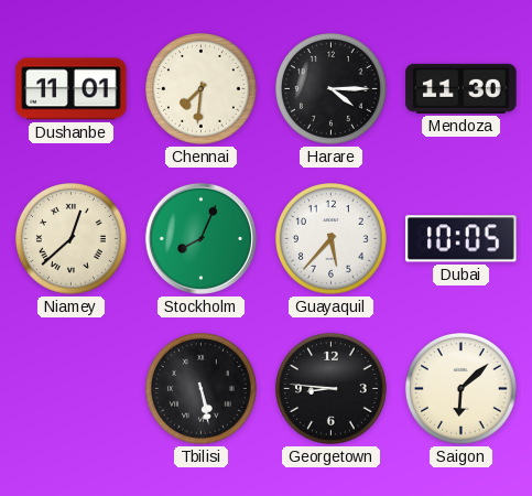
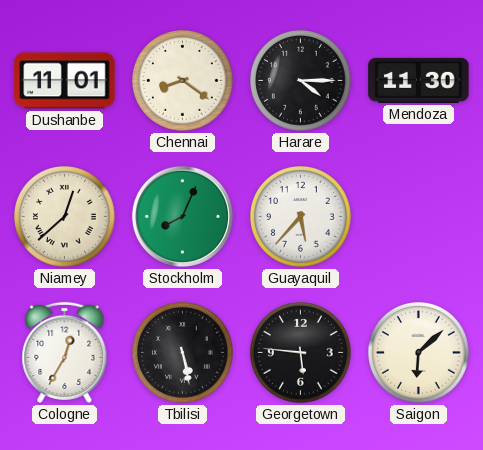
Chennai: 7:31 -> 8:21
Dubai: 10:05 -> none
Cologne: none -> 12:35
Georgetown: 8:46 -> 5:46
